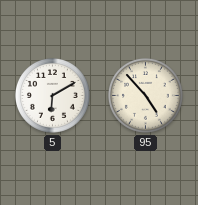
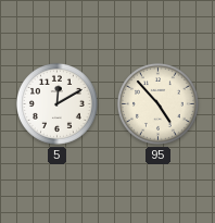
5: 6:10 -> 12:10
